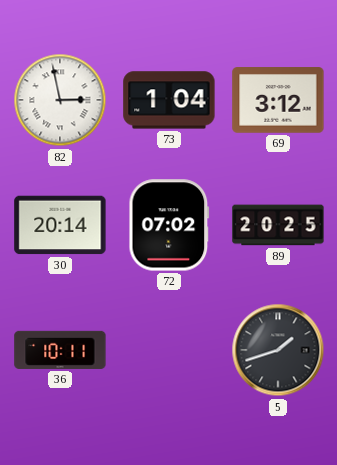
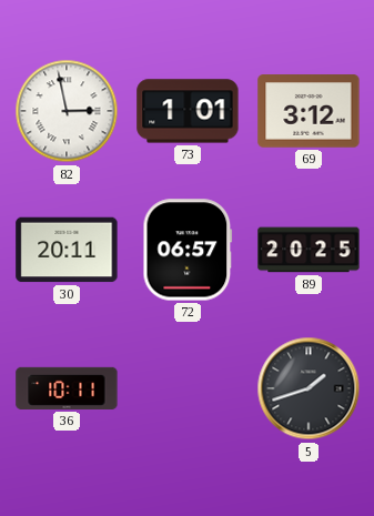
73: 1:04 -> 1:01
30: 20:14 -> 20:11
72: 07:02 -> 06:57
